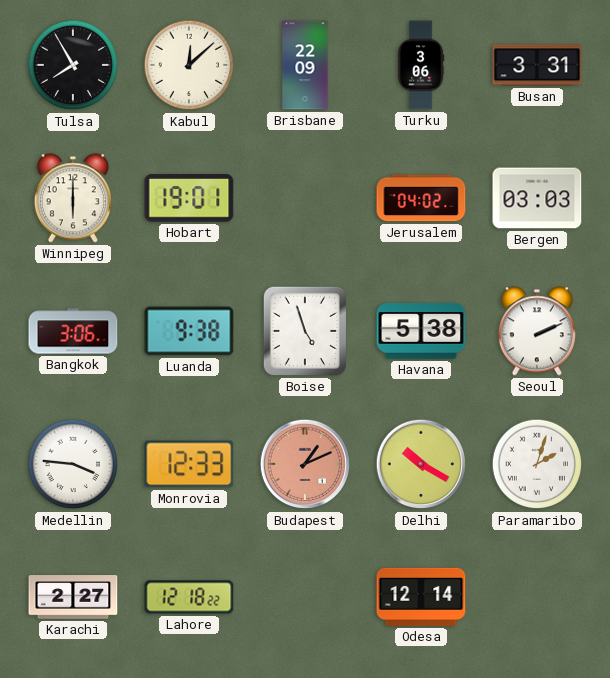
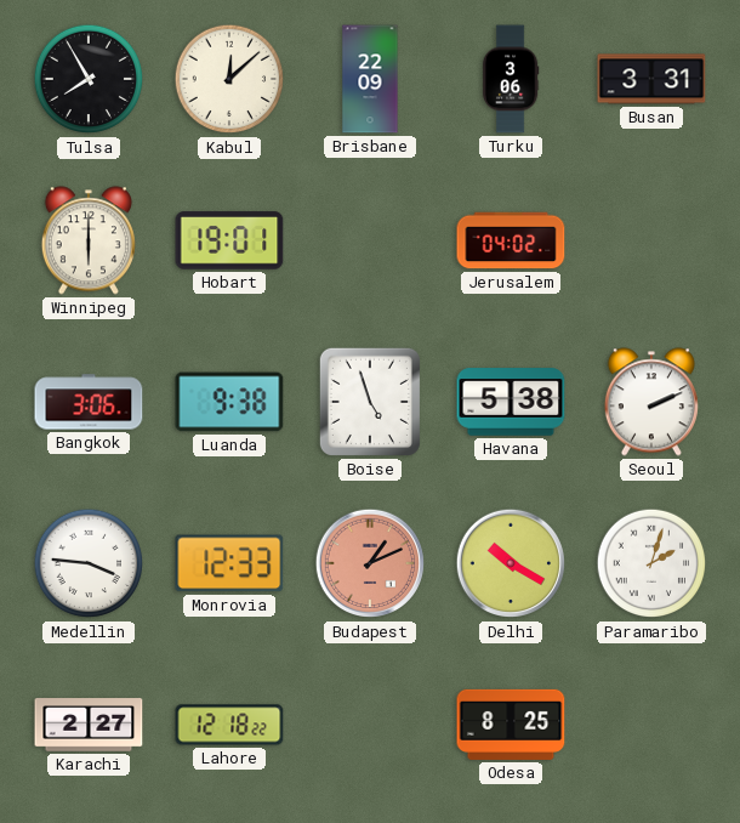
Bergen: 03:03 -> none
Odesa: 12:14 -> 8:25
